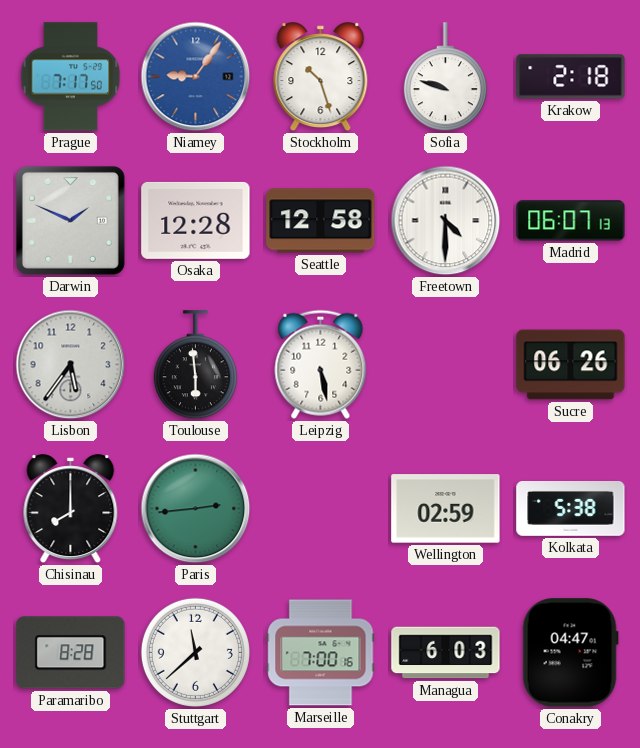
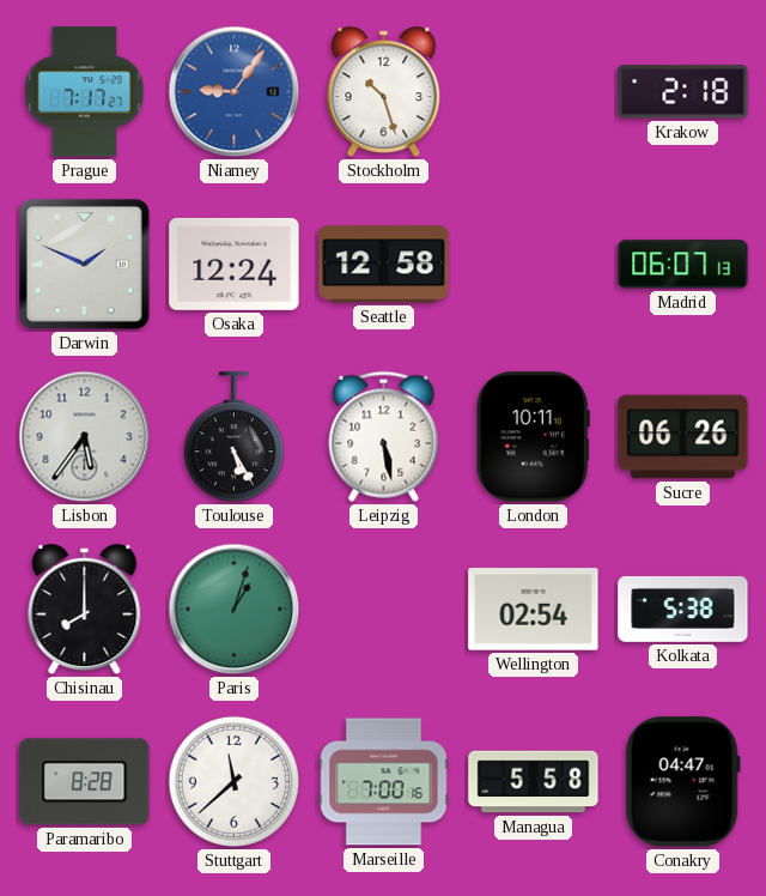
Prague: 7:17:50 -> 7:17:27
Sofia: 9:48 -> none
Osaka: 12:28 -> 12:24
Freetown: 4:30 -> none
Toulouse: 5:59 -> 5:25
London: none -> 10:11
Paris: 2:44 -> 1:03
Wellington: 02:59 -> 02:54
Managua: 6:03 -> 5:58
